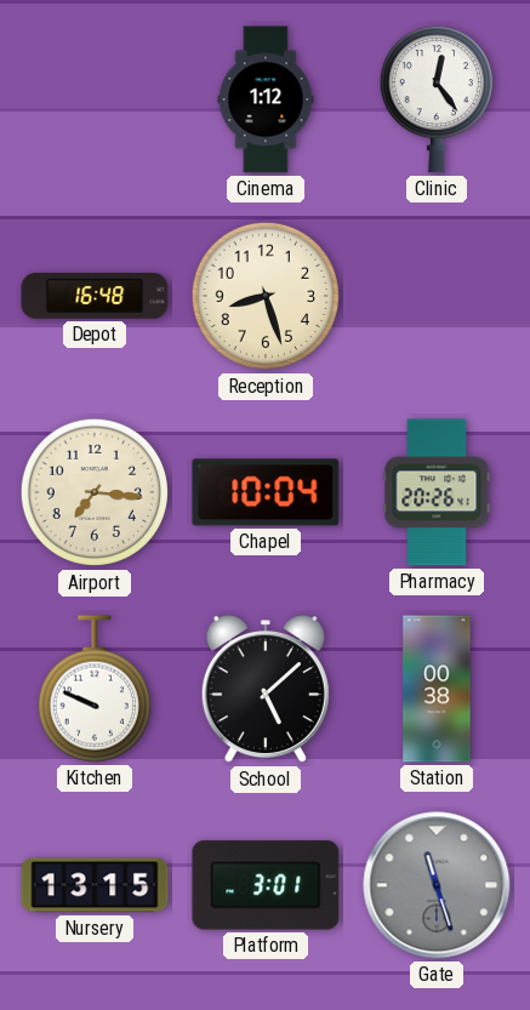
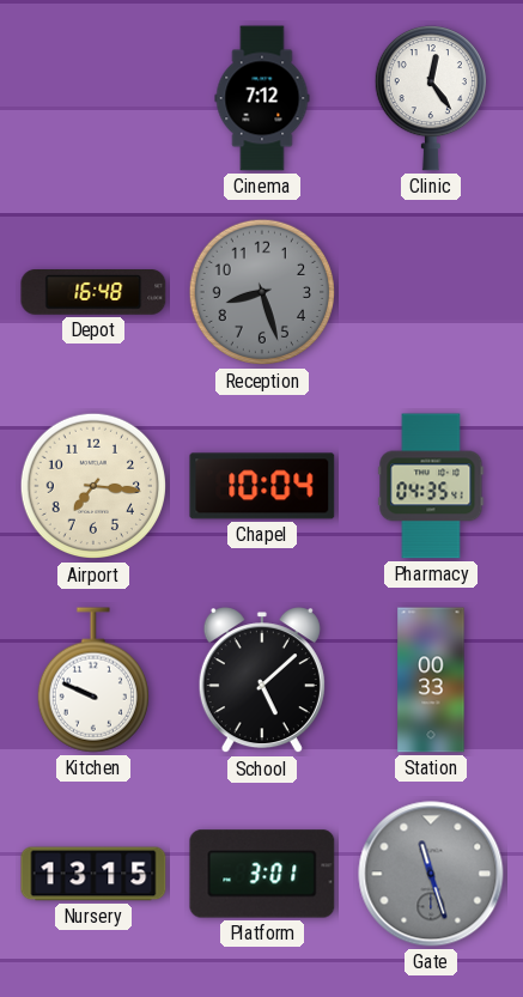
Cinema: 1:12 -> 7:12
Reception dial: cream -> grey
Pharmacy: 20:26 -> 04:35
Station: 00:38 -> 00:33
